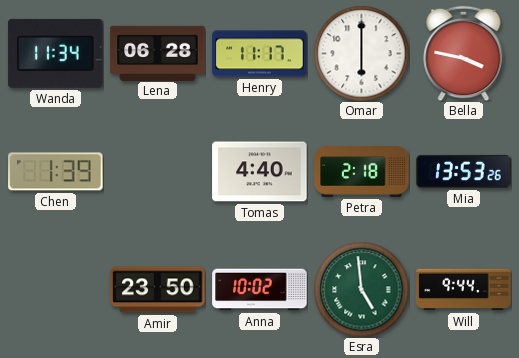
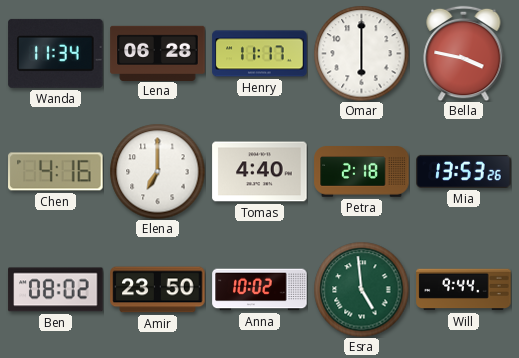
Chen: 1:39 -> 4:16
Elena: none -> 7:00
Ben: none -> 08:02
